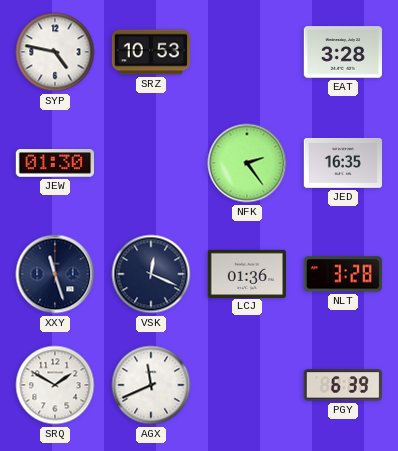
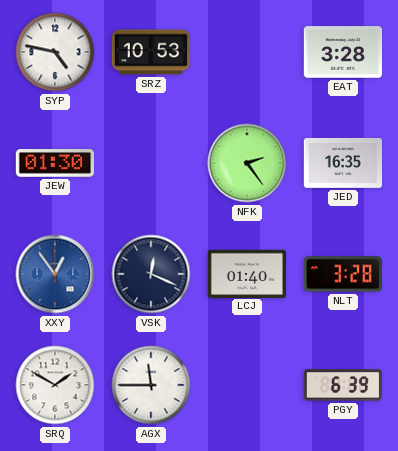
XXY: 11:27 -> 12:54
XXY dial: navy -> blue
LCJ: 01:36 -> 01:40
AGX: 11:41 -> 11:45
